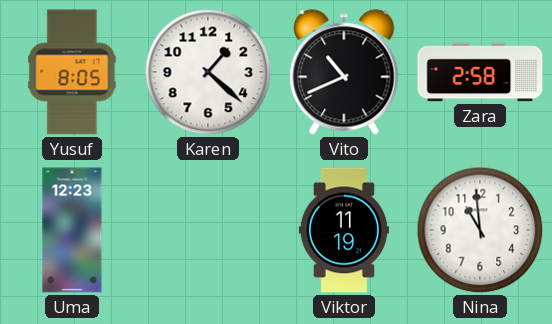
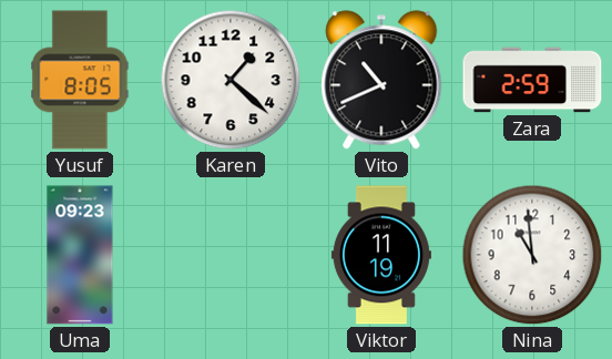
Zara: 2:58 -> 2:59
Uma: 12:23 -> 09:23
